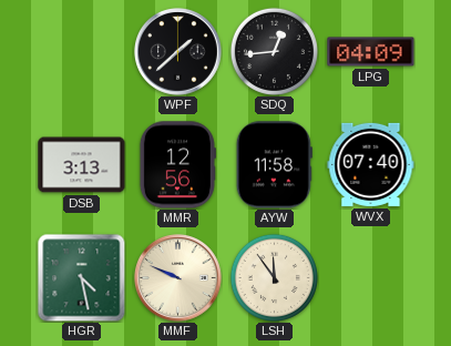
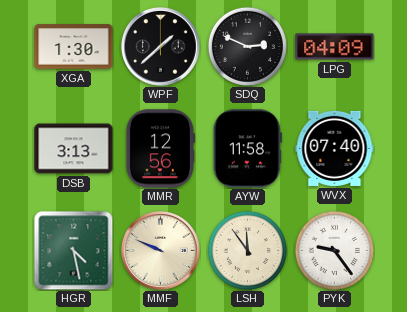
XGA: none -> 1:30
SDQ: 12:44 -> 2:49
PYK: none -> 9:24
